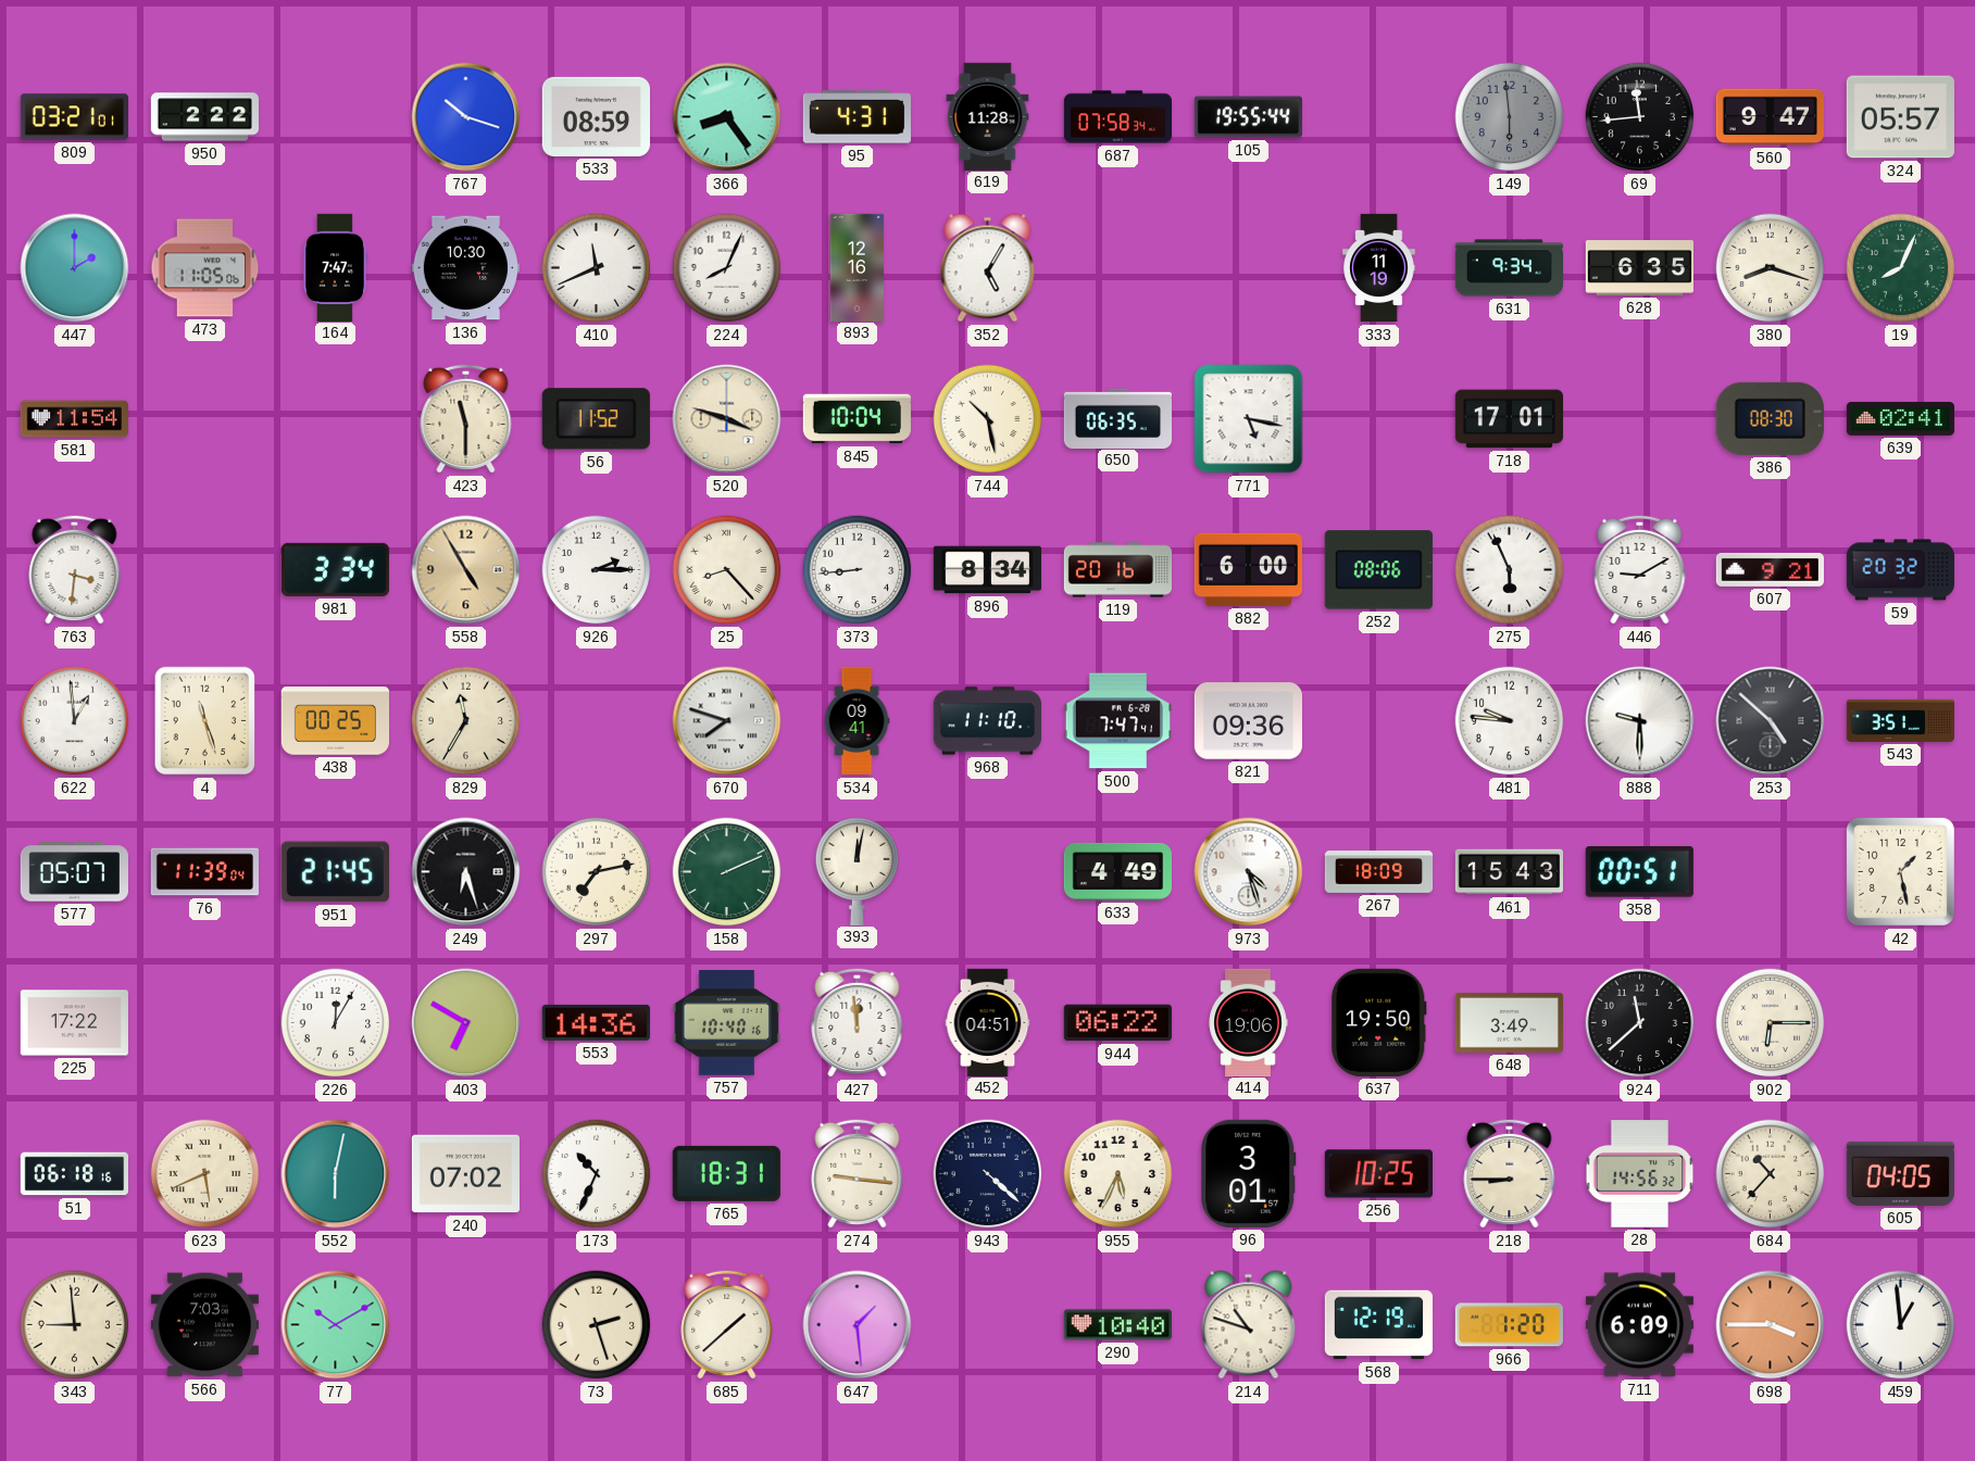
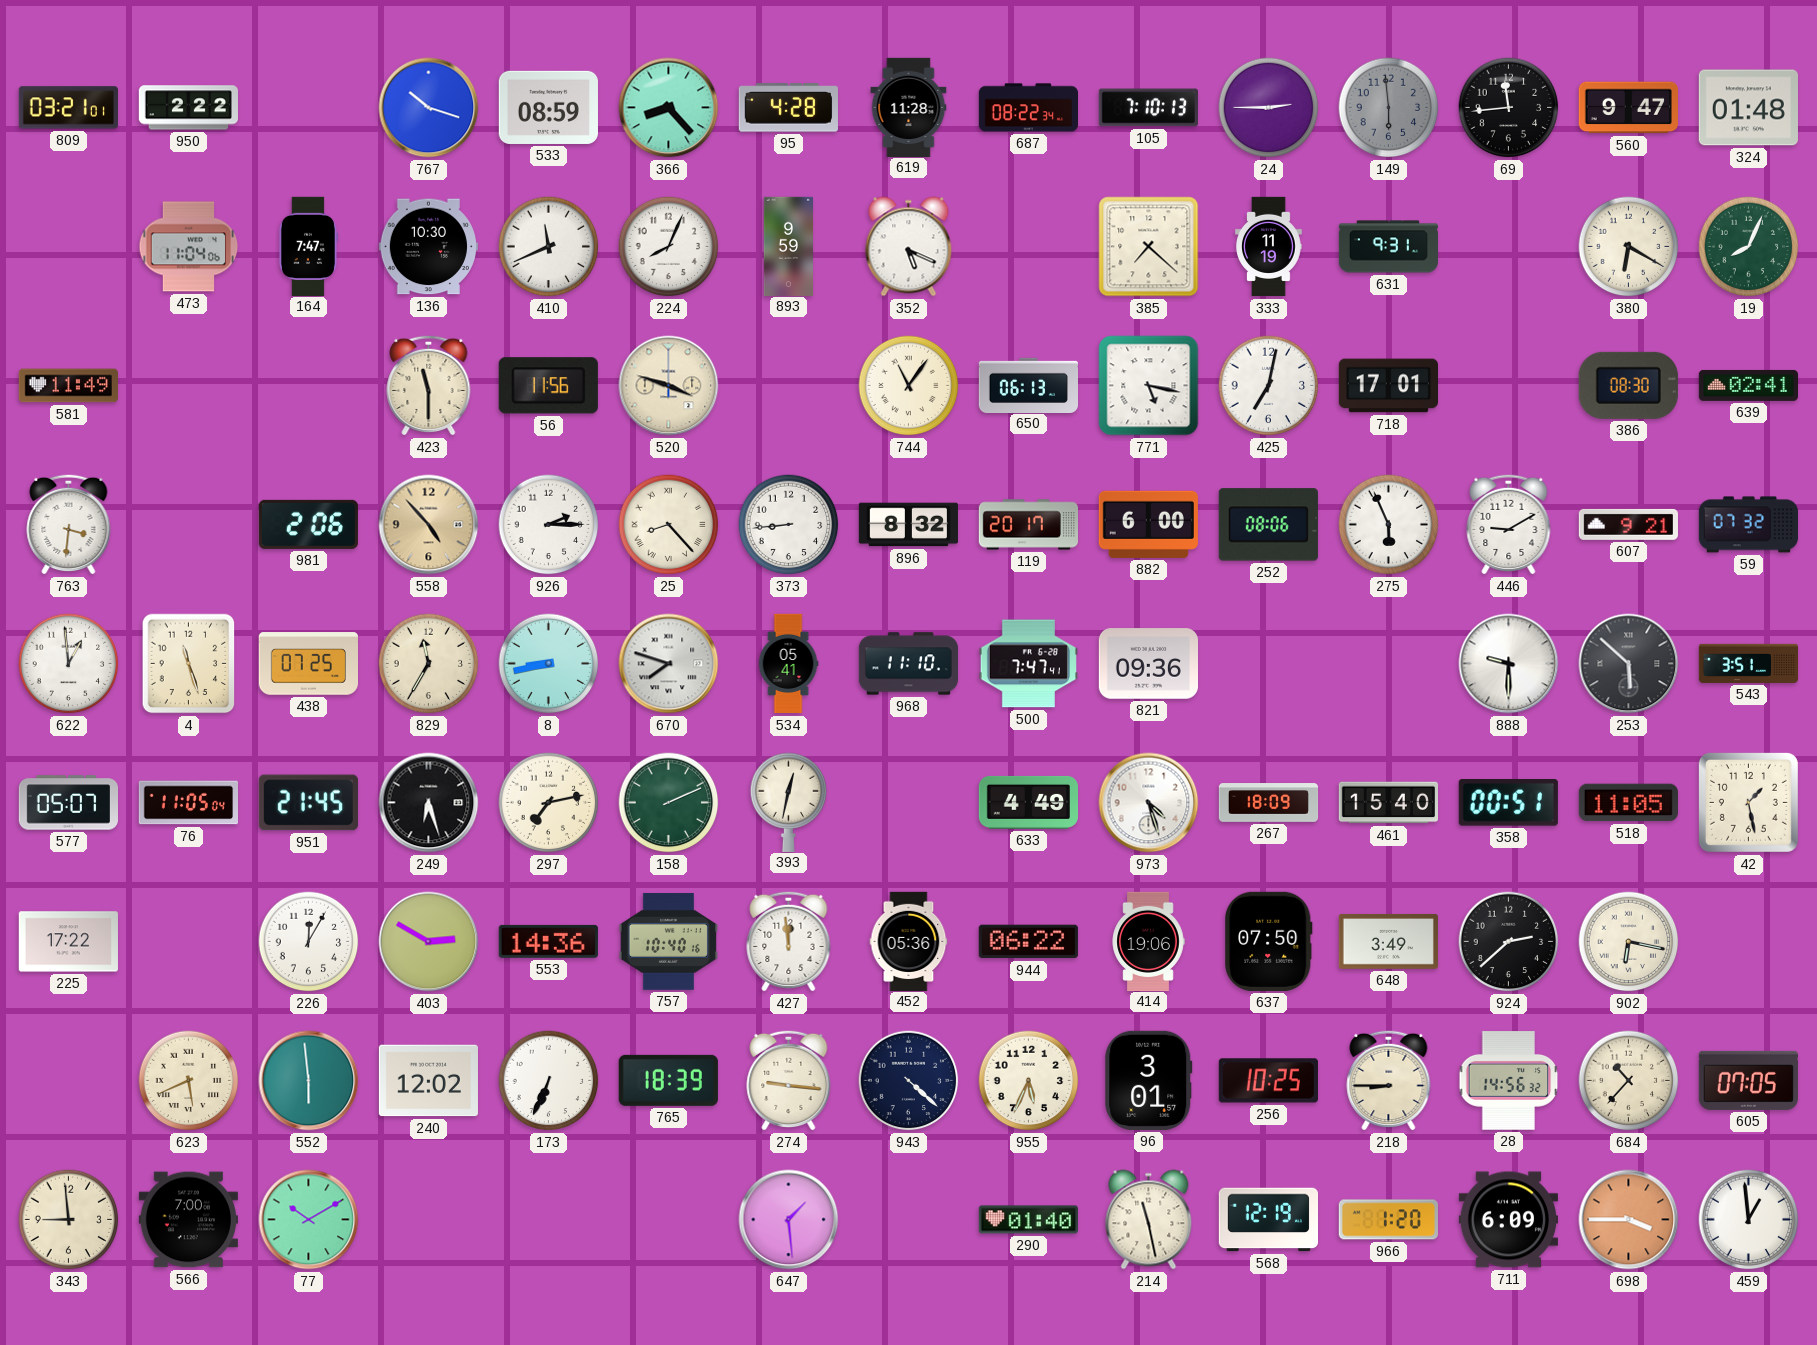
366: 8:24 -> 8:23
95: 4:31 -> 4:28
687: 07:58 -> 08:22
105: 19:55 -> 7:10
24: none -> 2:45
324: 05:57 -> 01:48
447: 2:00 -> none
473: 11:05 -> 11:04
893: 12:16 -> 9:59
352: 5:05 -> 5:19
385: none -> 7:22
631: 9:34 -> 9:31
628: 6:35 -> none
380: 8:18 -> 6:20
581: 11:54 -> 11:49
56: 11:52 -> 11:56
845: 10:04 -> none
744: 10:28 -> 11:06
650: 06:35 -> 06:13
425: none -> 7:02
981: 3:34 -> 2:06
558: 4:55 -> 4:53
896: 8:34 -> 8:32
119: 20:16 -> 20:17
59: 20:32 -> 07:32
438: 00:25 -> 07:25
8: none -> 8:43
534: 09:41 -> 05:41
481: 9:46 -> none
253: 4:52 -> 5:52
76: 11:39 -> 11:05
393: 12:02 -> 12:32
461: 15:43 -> 15:40
518: none -> 11:05
403: 6:50 -> 2:50
452: 04:51 -> 05:36
637: 19:50 -> 07:50
924: 11:38 -> 2:38
902: 6:15 -> 6:17
51: 06:18 -> none
552: 6:02 -> 5:59
240: 07:02 -> 12:02
173: 10:34 -> 6:34
765: 18:31 -> 18:39
605: 04:05 -> 07:05
566: 7:03 -> 7:00
73: 2:27 -> none
685: 1:38 -> none
290: 10:40 -> 01:40
214: 10:48 -> 11:28
